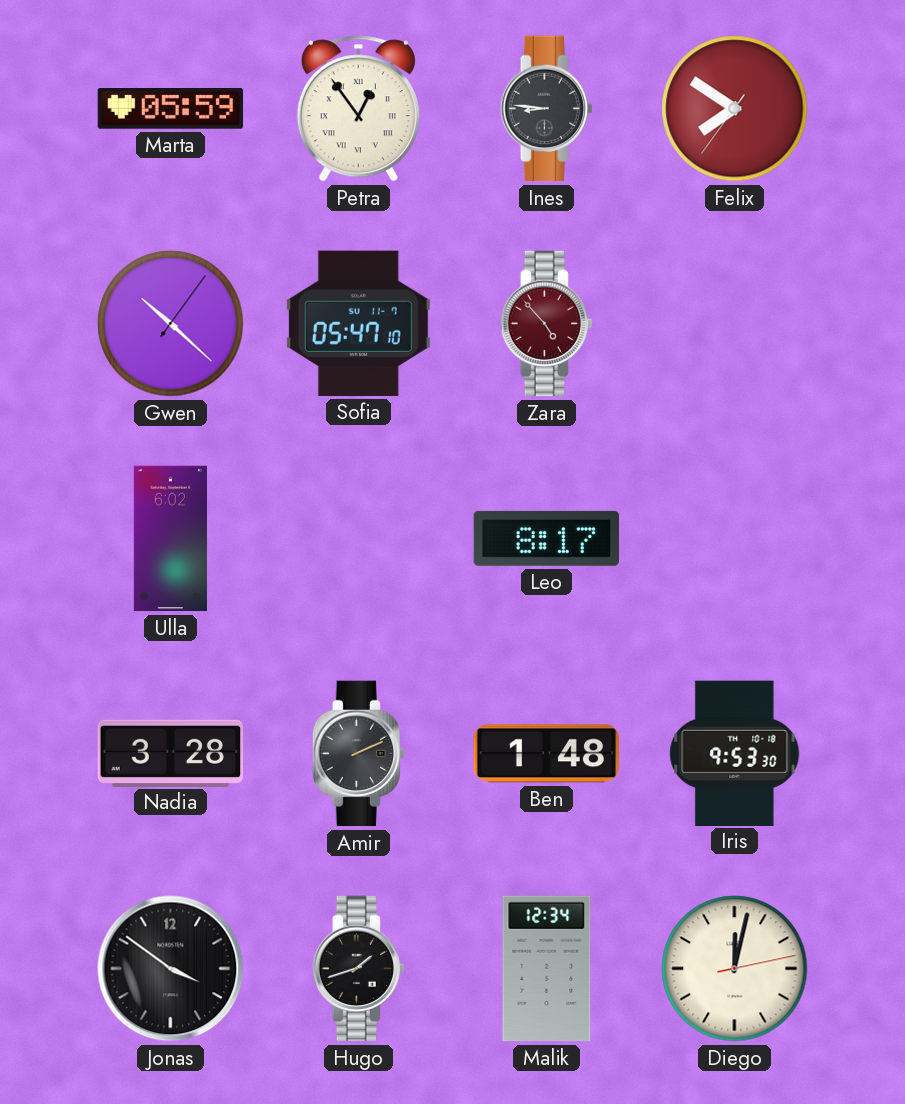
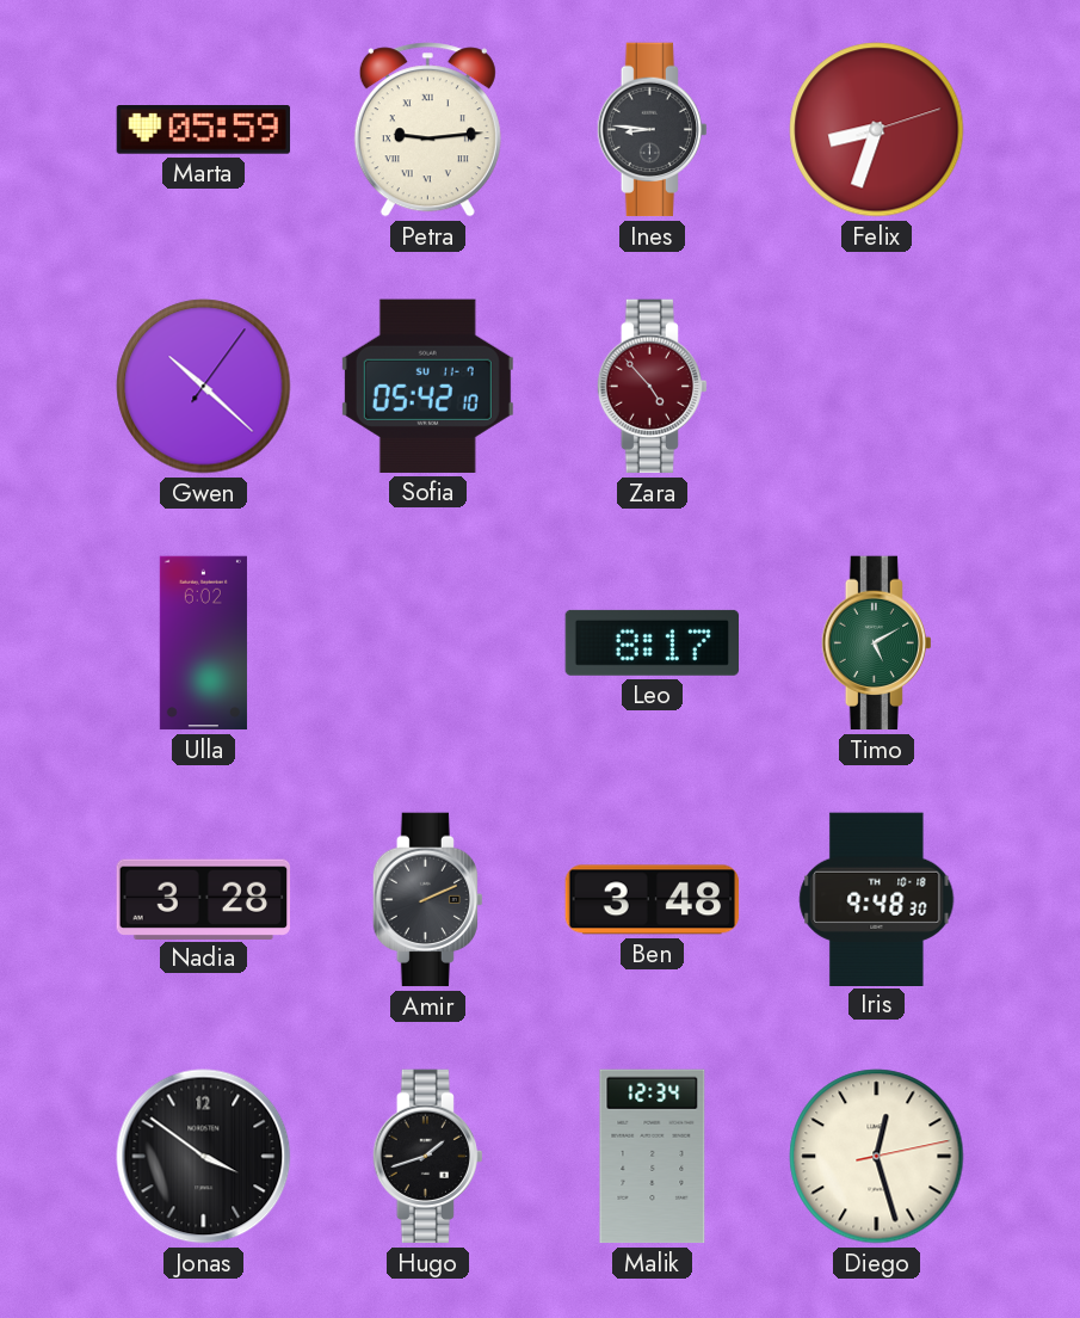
Petra: 12:54 -> 9:14
Felix: 7:50 -> 8:33
Sofia: 05:47 -> 05:42
Timo: none -> 5:10
Ben: 1:48 -> 3:48
Iris: 9:53 -> 9:48
Diego: 12:02 -> 12:27
